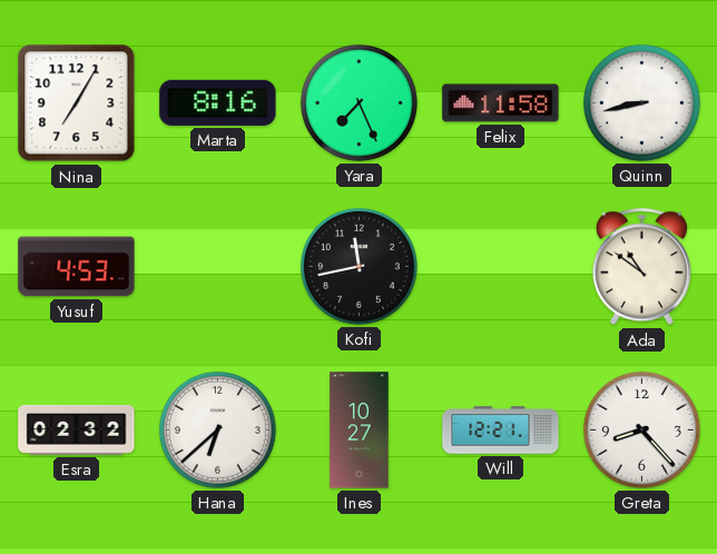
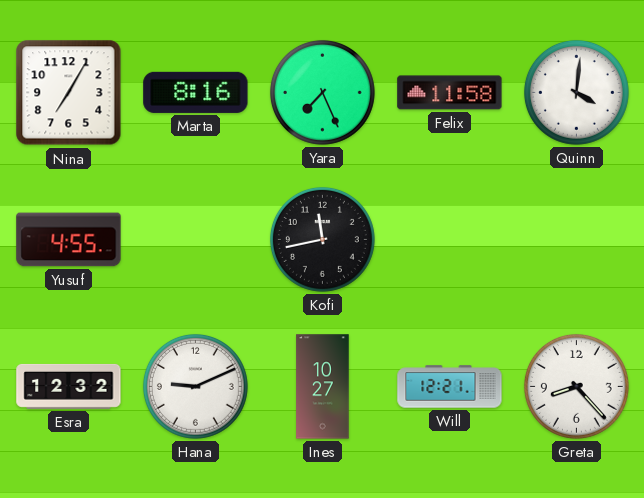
Quinn: 8:43 -> 4:01
Yusuf: 4:53 -> 4:55
Ada: 10:51 -> none
Esra: 02:32 -> 12:32
Hana: 6:38 -> 9:11
